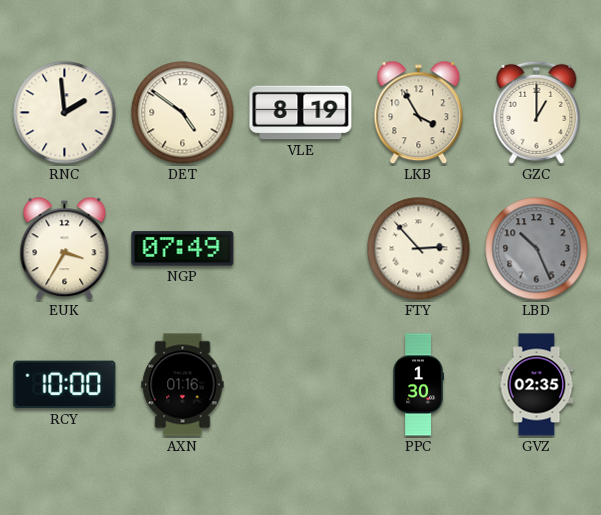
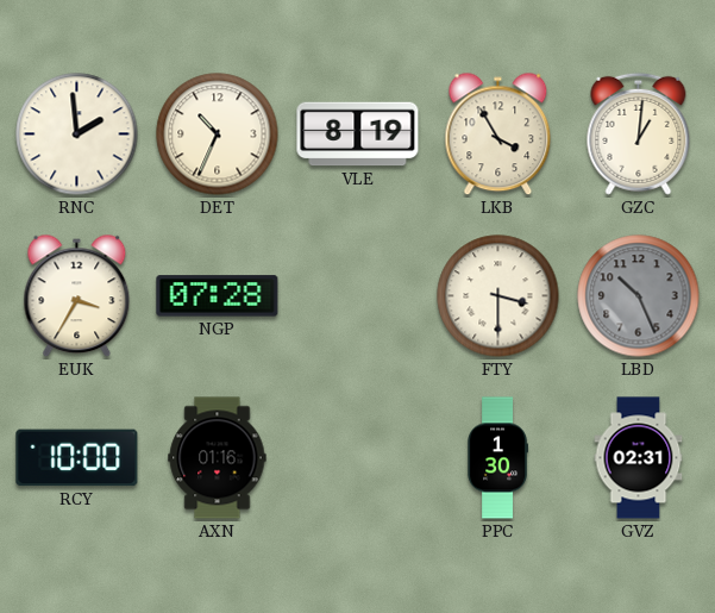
DET: 4:51 -> 10:34
GZC: 1:00 -> 1:01
NGP: 07:49 -> 07:28
FTY: 2:53 -> 3:30
GVZ: 02:35 -> 02:31
